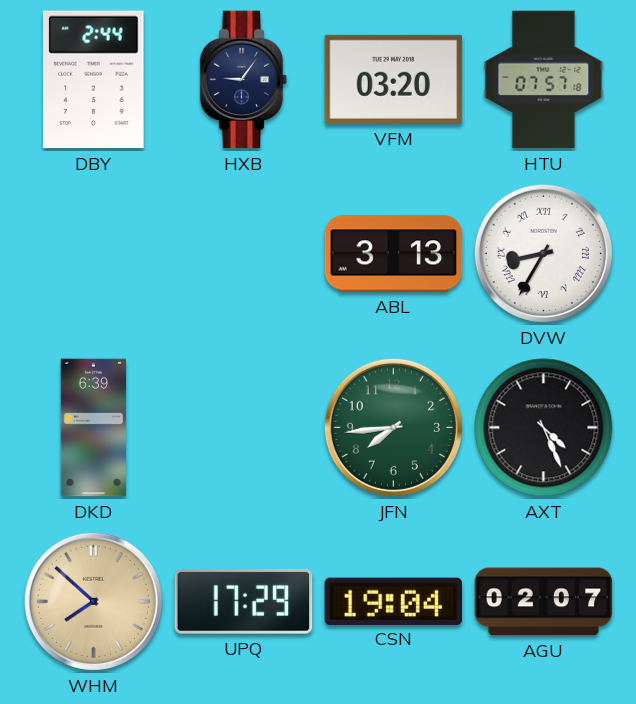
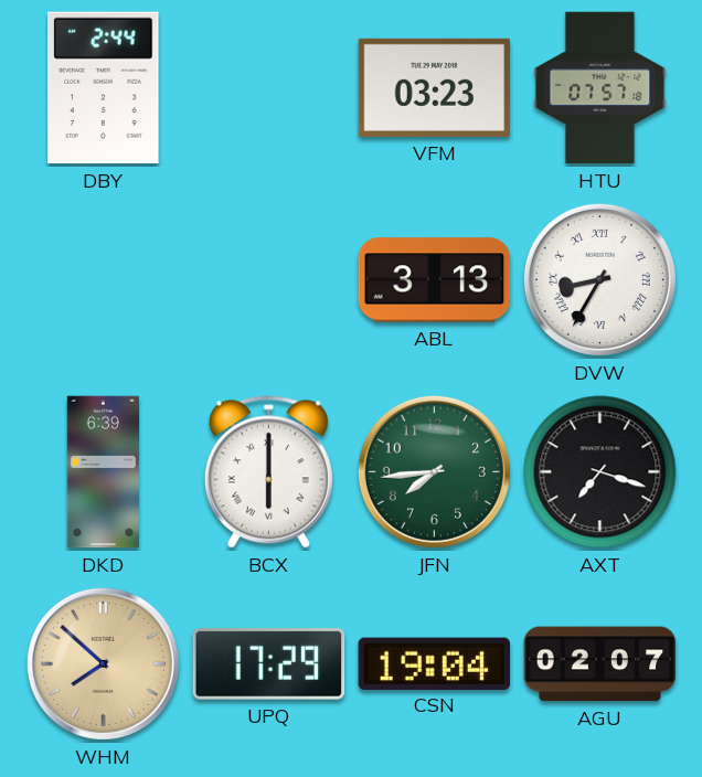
HXB: 9:06 -> none
VFM: 03:20 -> 03:23
BCX: none -> 6:00
AXT: 4:26 -> 7:18
